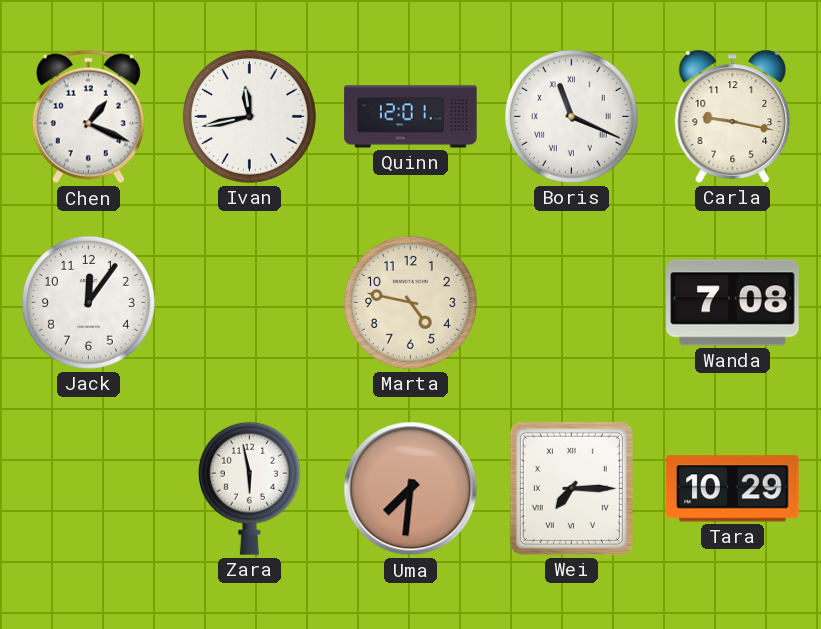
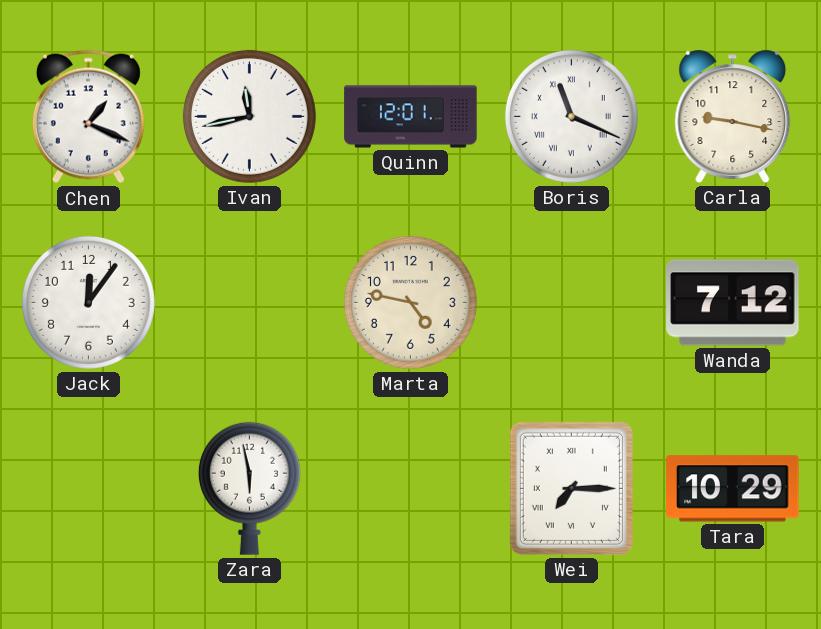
Wanda: 7:08 -> 7:12
Uma: 7:31 -> none
